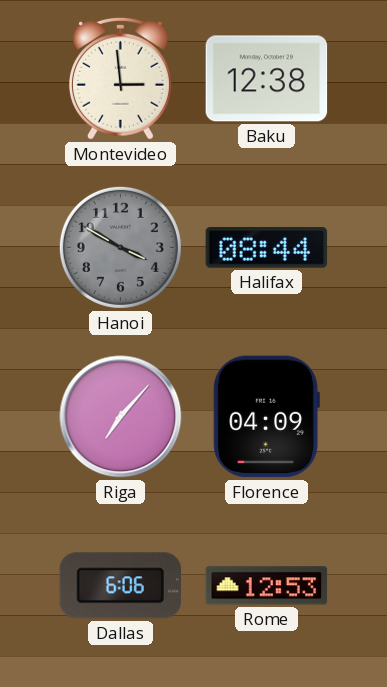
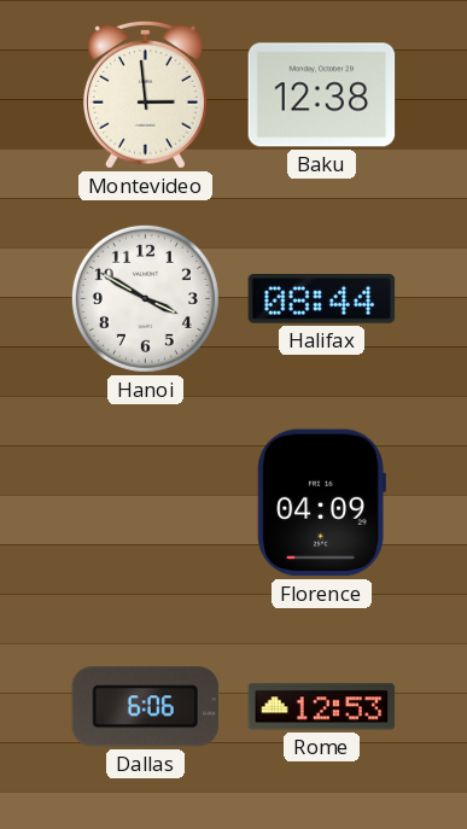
Hanoi dial: grey -> white
Riga: 7:07 -> none
